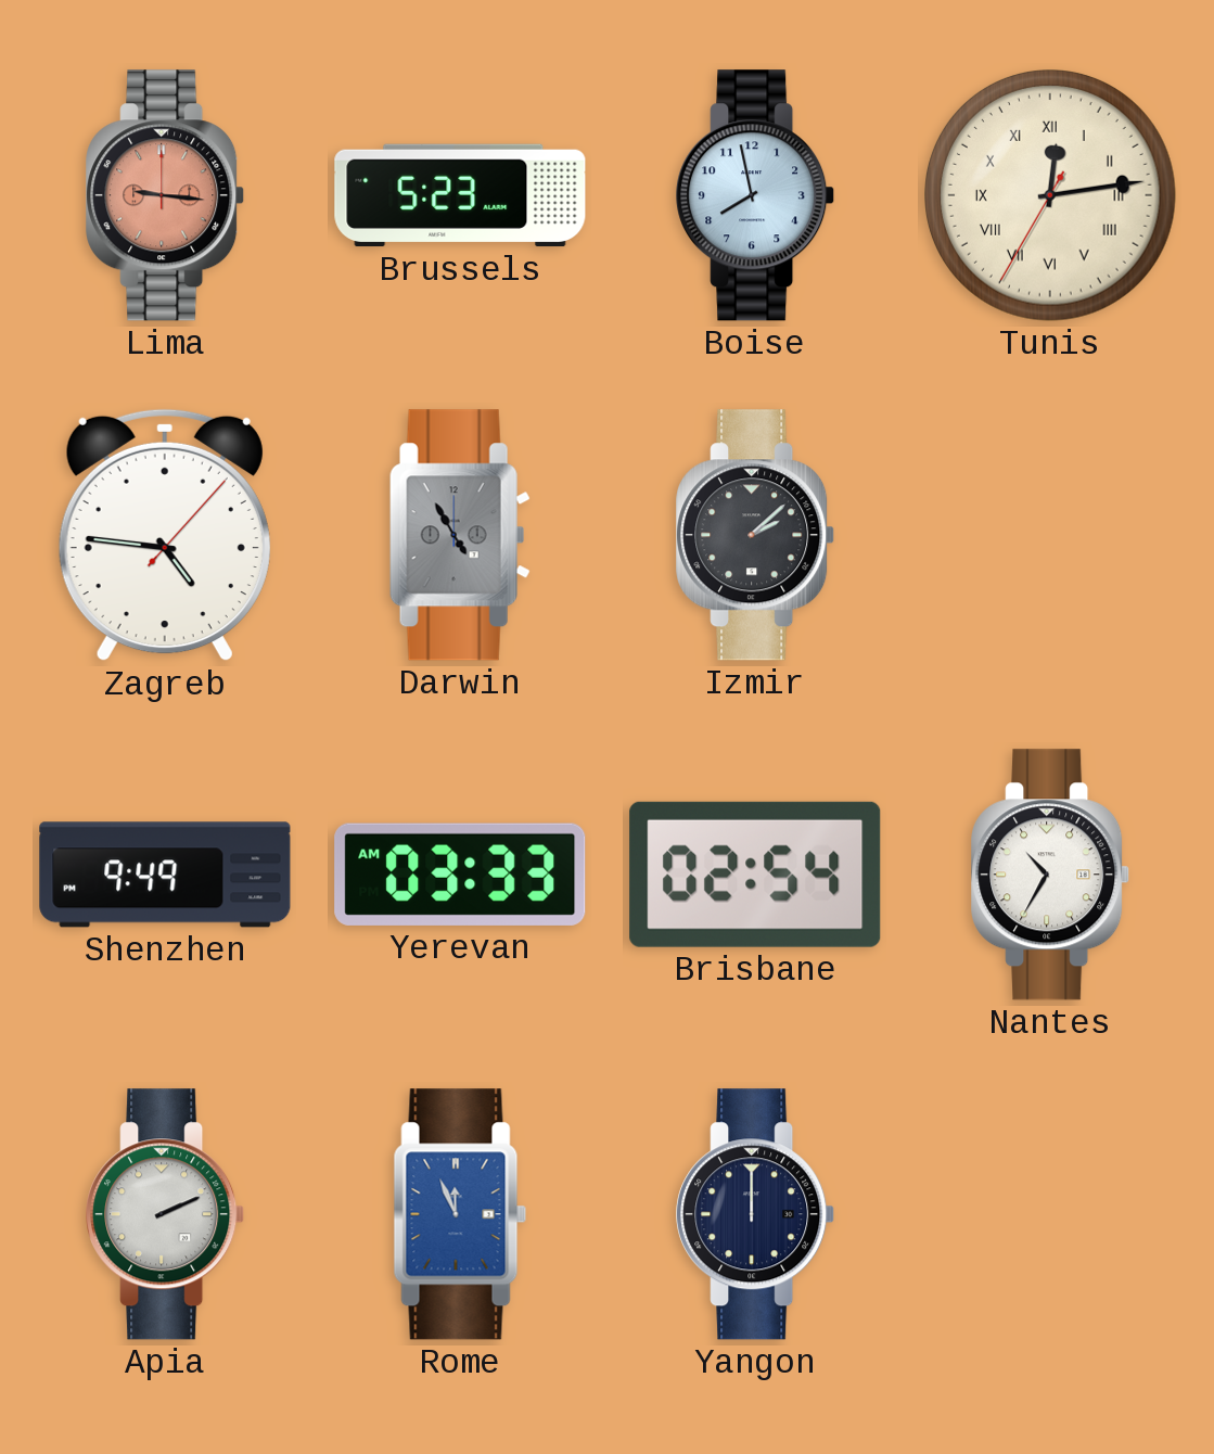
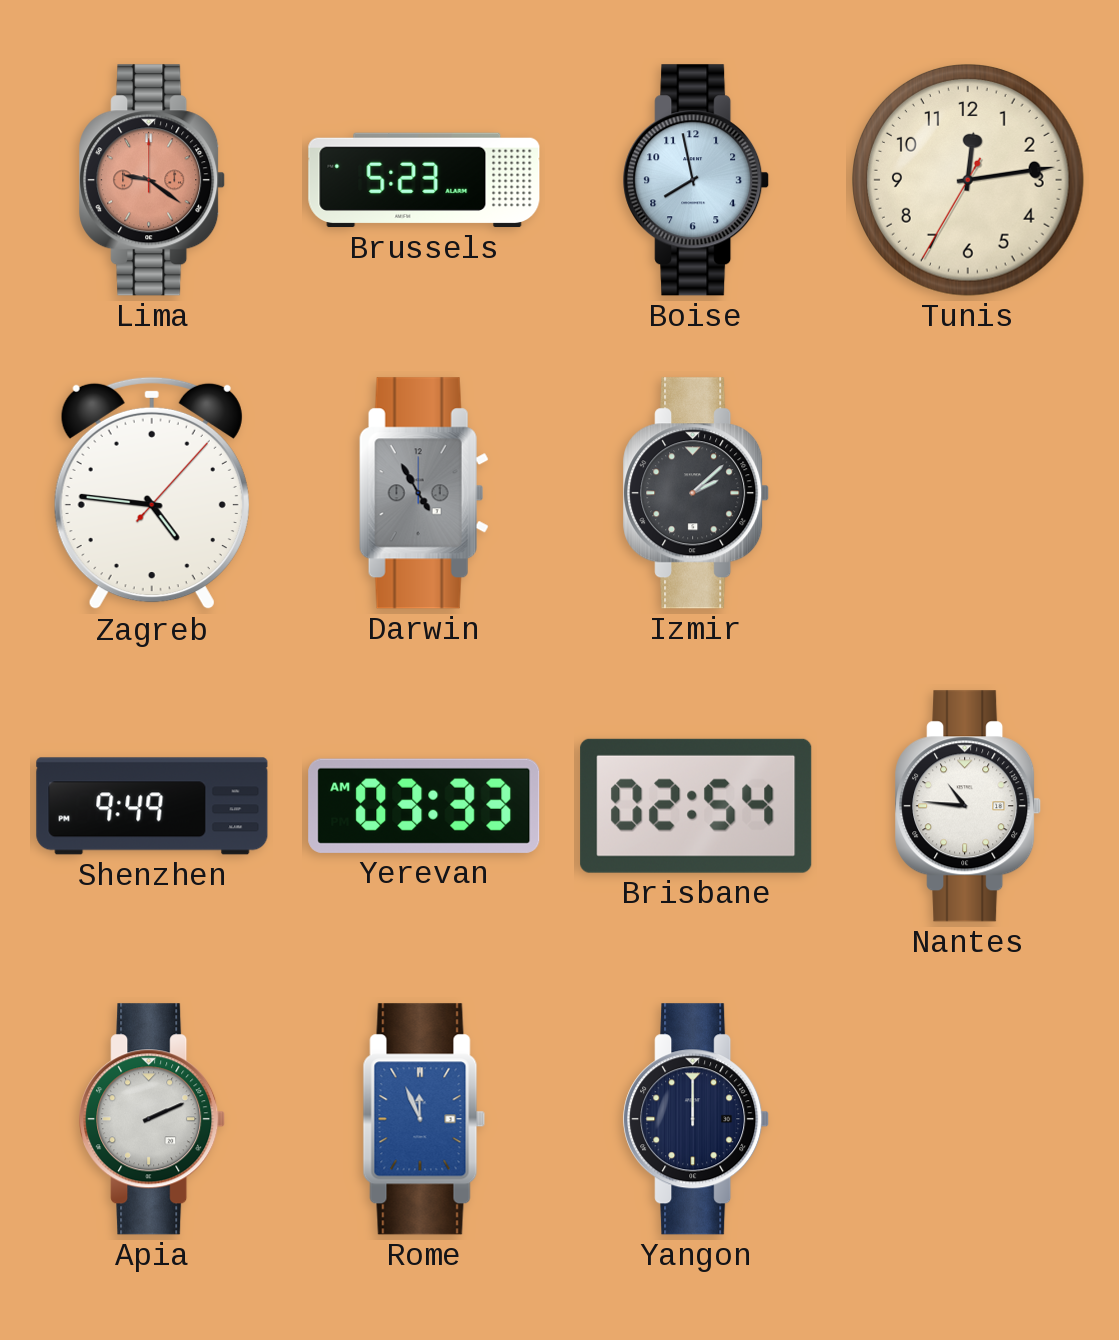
Lima: 9:16 -> 9:21
Tunis numerals: Roman -> Arabic
Nantes: 10:35 -> 10:46
